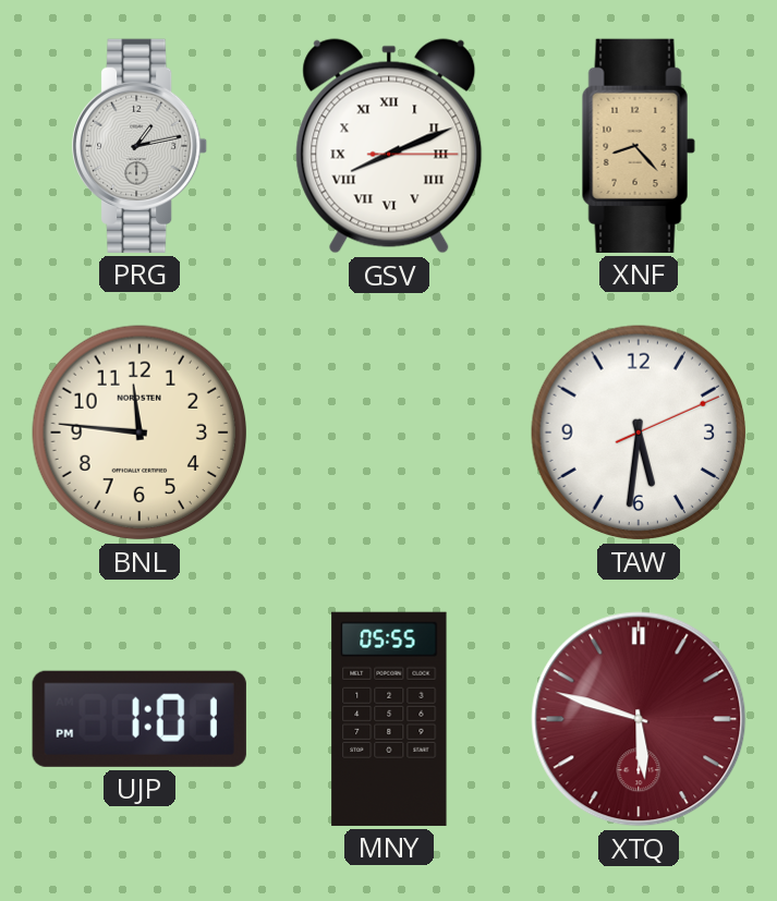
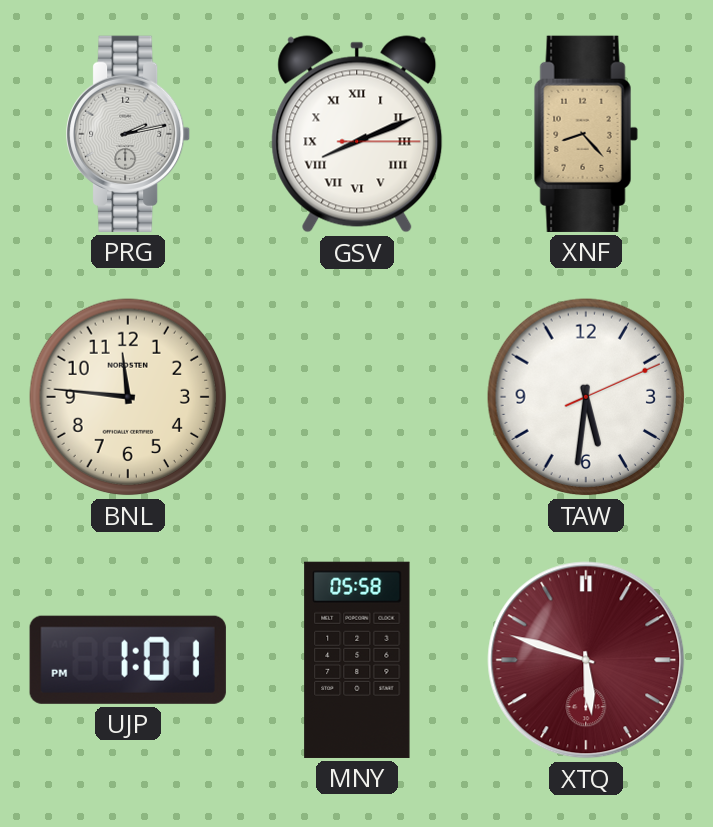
PRG: 1:13 -> 2:13
MNY: 05:55 -> 05:58
